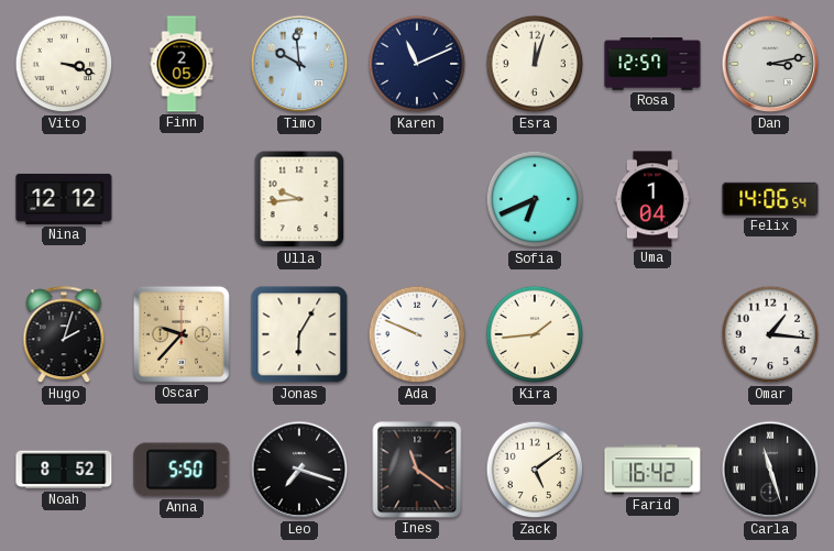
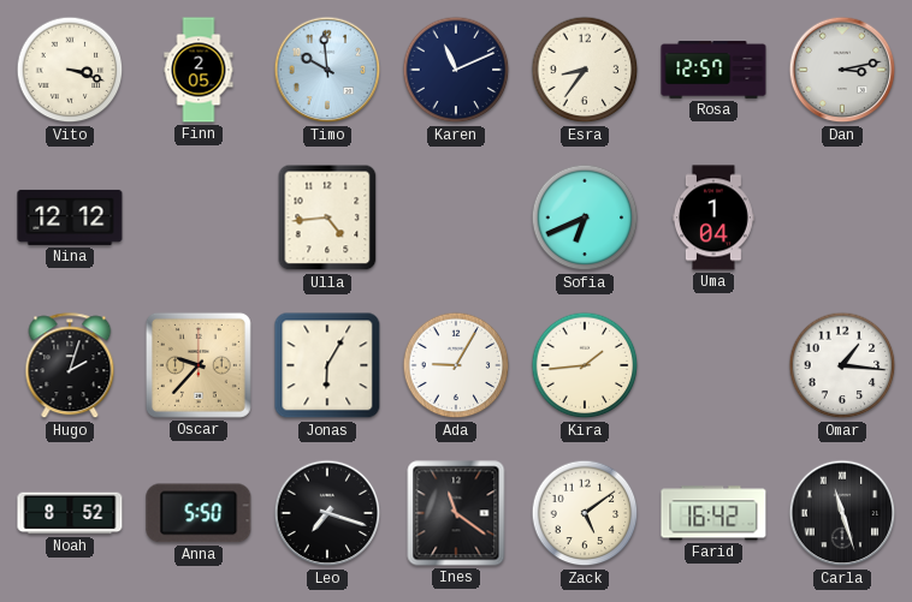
Esra: 12:03 -> 8:36
Ulla: 9:44 -> 4:44
Felix: 14:06 -> none
Ada: 9:49 -> 9:05
